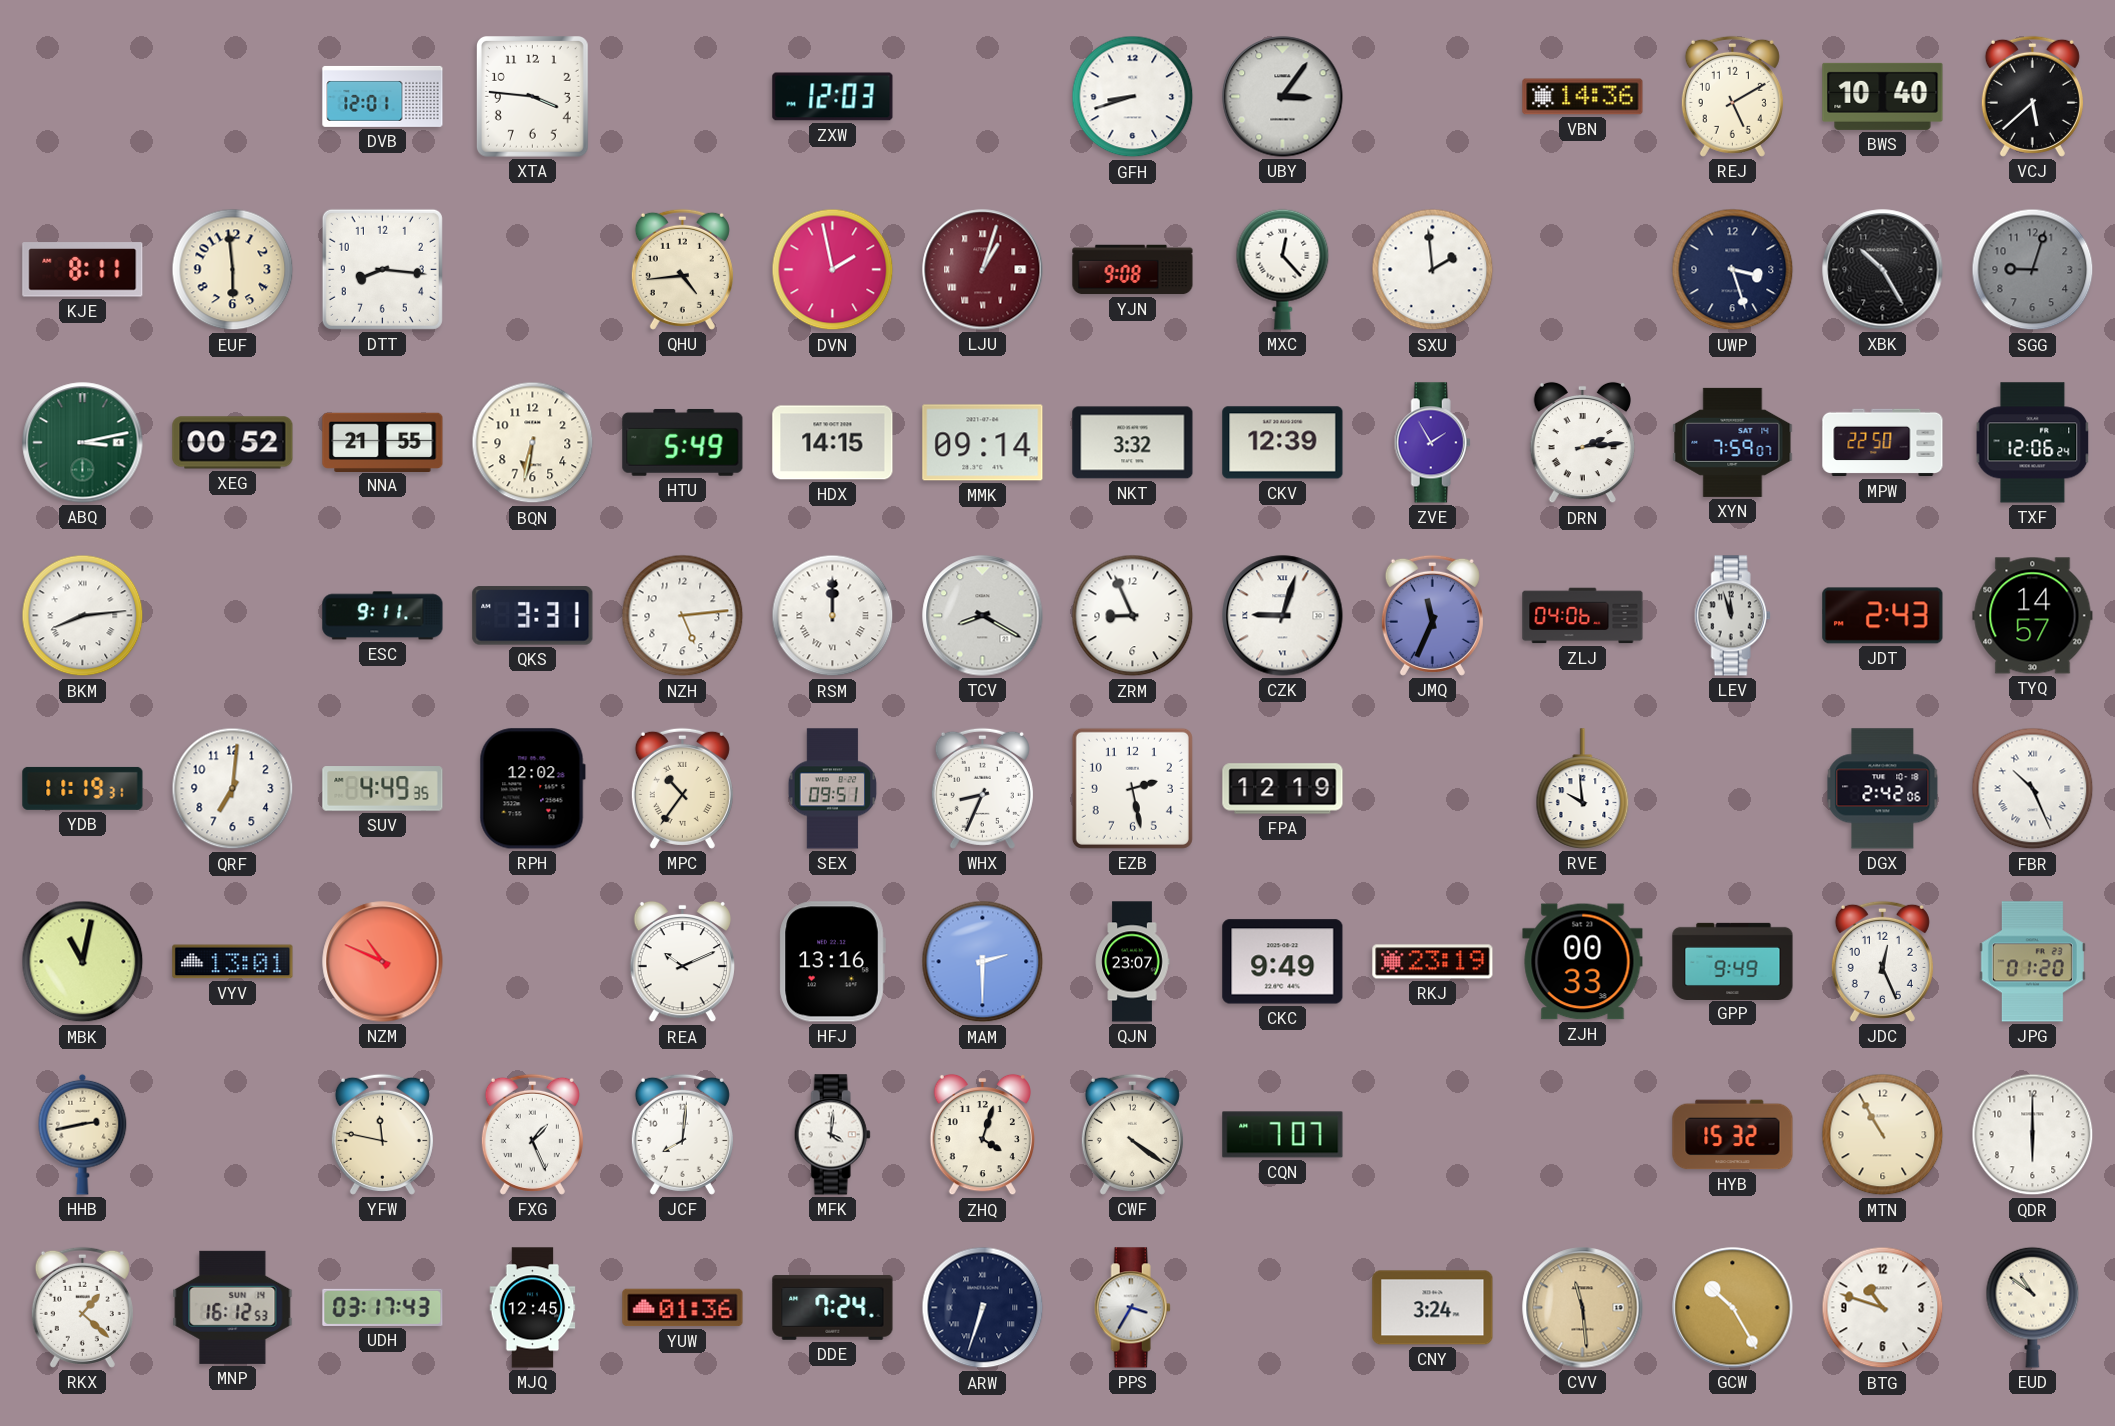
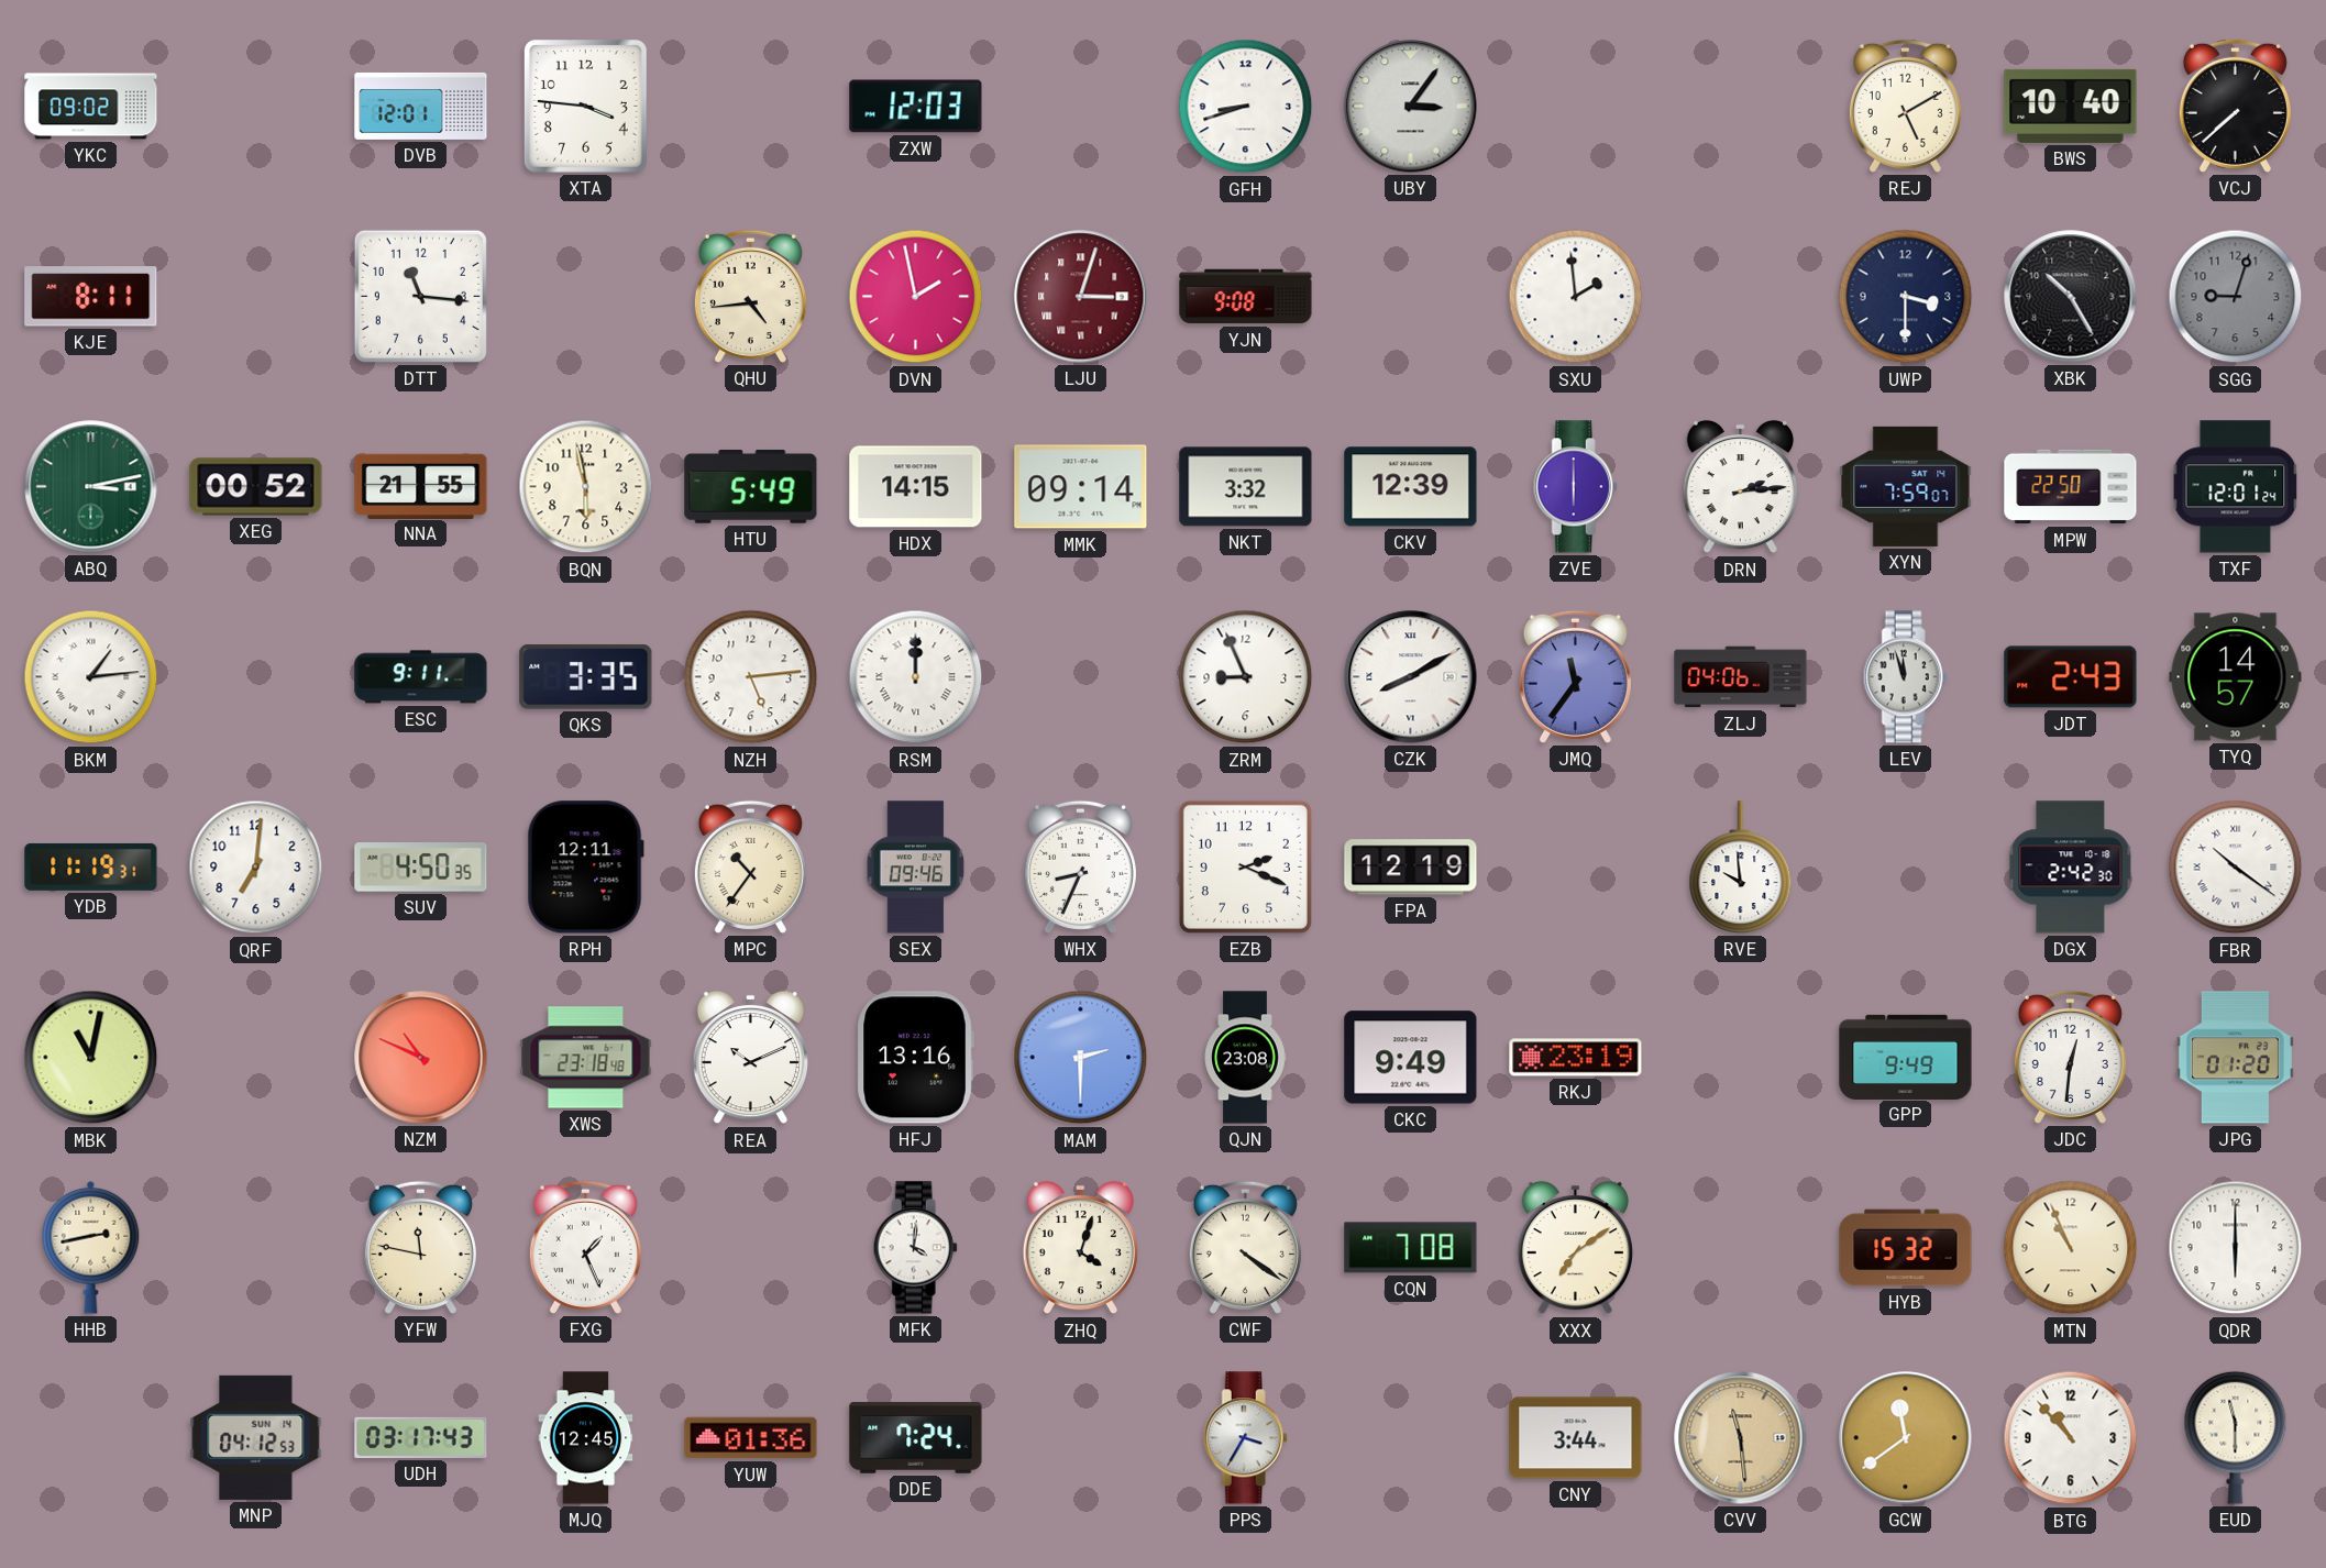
YKC: none -> 09:02
VBN: 14:36 -> none
VCJ: 5:38 -> 7:38
EUF: 5:59 -> none
DTT: 8:16 -> 11:16
LJU: 1:03 -> 3:03
MXC: 12:23 -> none
UWP: 3:27 -> 3:30
BQN: 6:32 -> 5:58
ZVE: 1:55 -> 6:00
TXF: 12:06 -> 12:01
BKM: 8:14 -> 1:14
QKS: 3:31 -> 3:35
TCV: 8:20 -> none
CZK: 9:03 -> 8:10
JMQ: 11:34 -> 11:36
SUV: 4:49 -> 4:50
RPH: 12:02 -> 12:11
SEX: 09:51 -> 09:46
EZB: 2:28 -> 2:19
DGX: 2:42:06 -> 2:42:30
FBR: 10:26 -> 10:21
VYV: 13:01 -> none
XWS: none -> 23:18
QJN: 23:07 -> 23:08
ZJH: 00:33 -> none
JDC: 12:26 -> 12:31
JCF: 8:01 -> none
CQN: 7:07 -> 7:08
XXX: none -> 7:09
MTN: 10:55 -> 10:56
RKX: 1:22 -> none
MNP: 16:12 -> 04:12
ARW: 6:33 -> none
CNY: 3:24 -> 3:44
GCW: 10:25 -> 11:39
BTG: 10:48 -> 10:53
EUD: 10:51 -> 11:30
